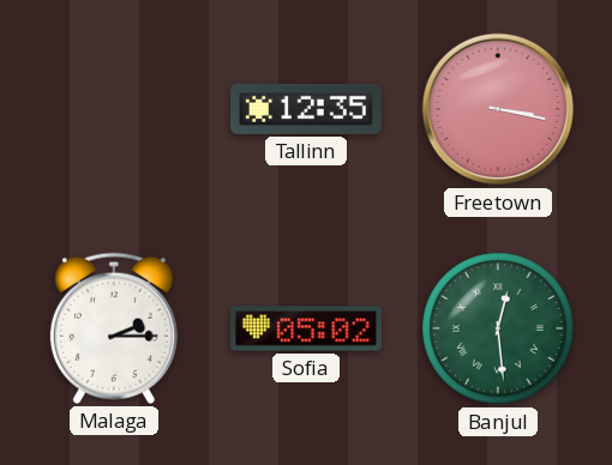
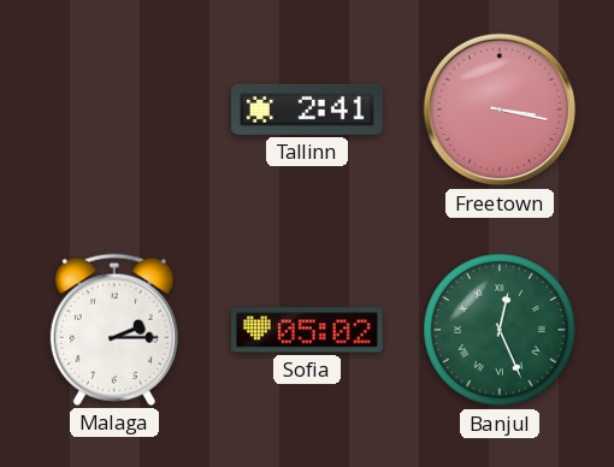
Tallinn: 12:35 -> 2:41
Banjul: 12:29 -> 12:26
